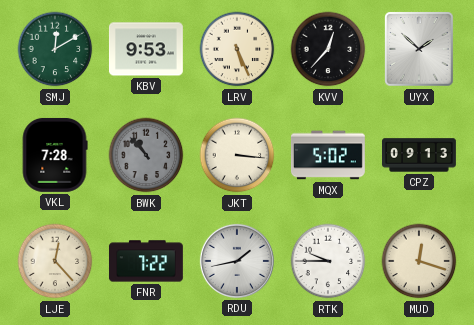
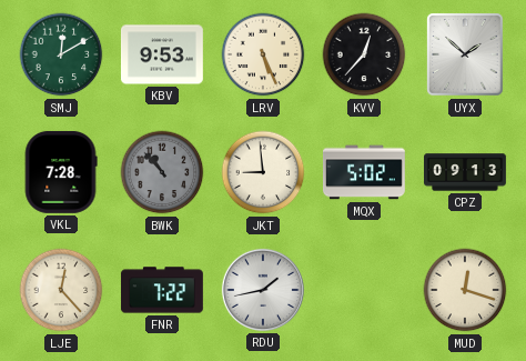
JKT: 3:16 -> 8:59
RTK: 9:45 -> none
